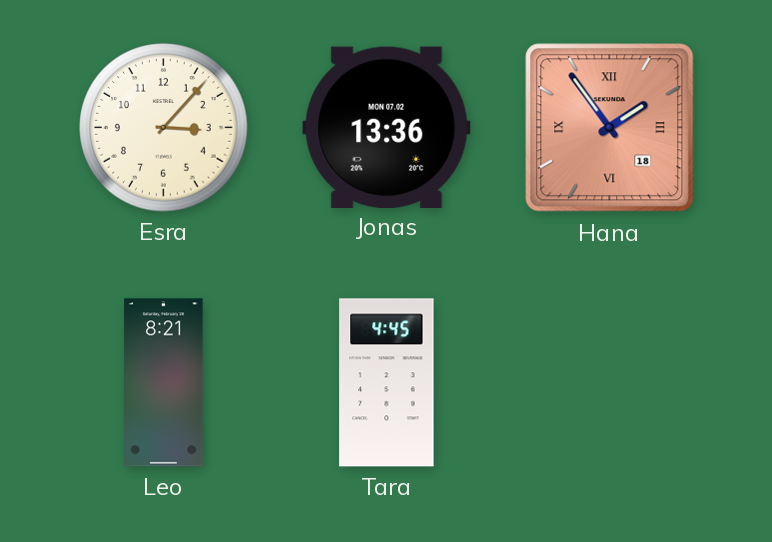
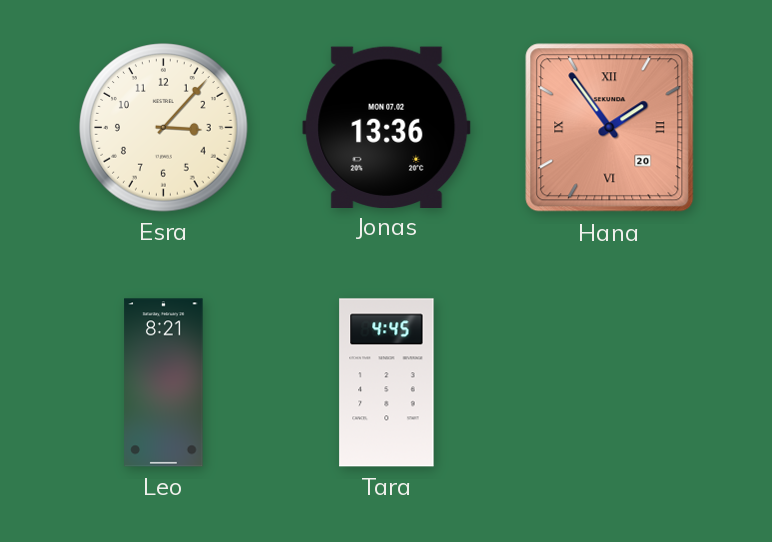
Hana date: 18 -> 20
